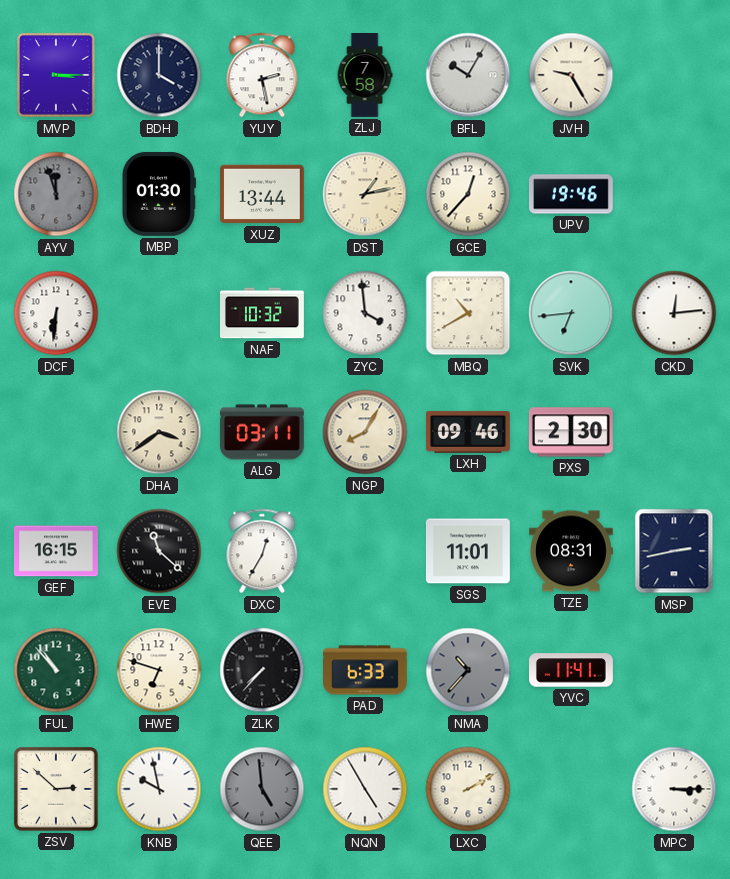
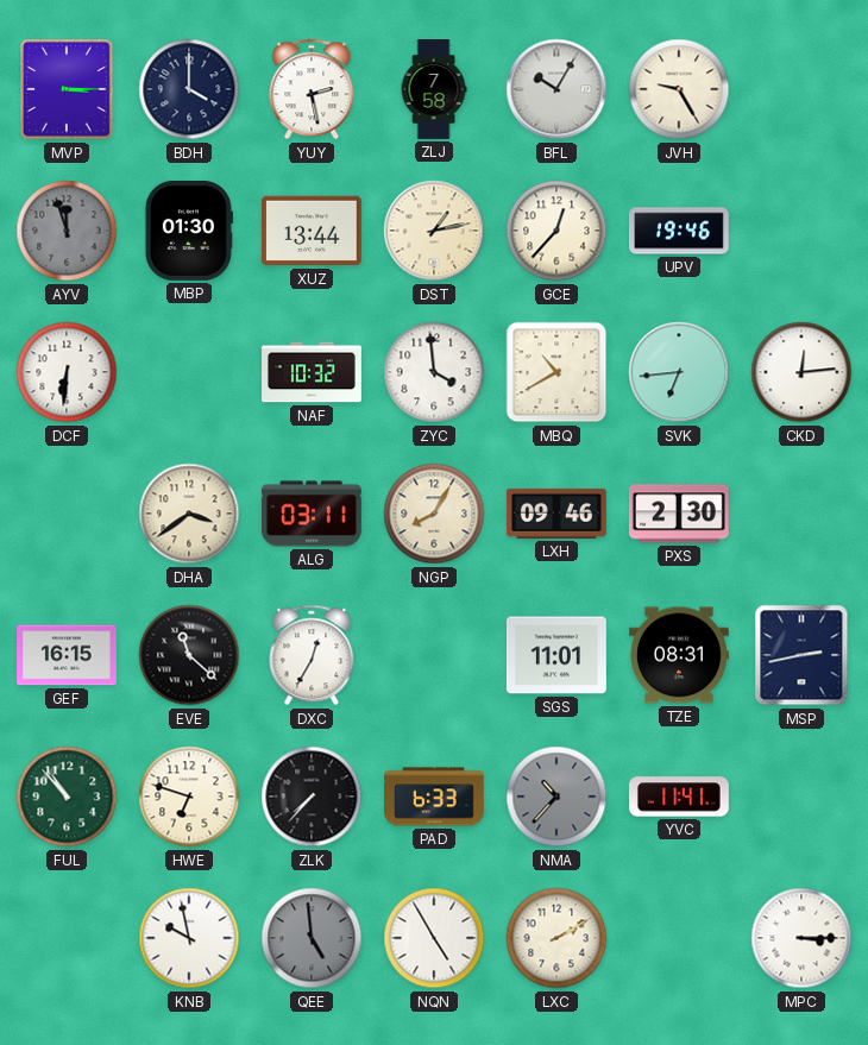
ZSV: 2:52 -> none
